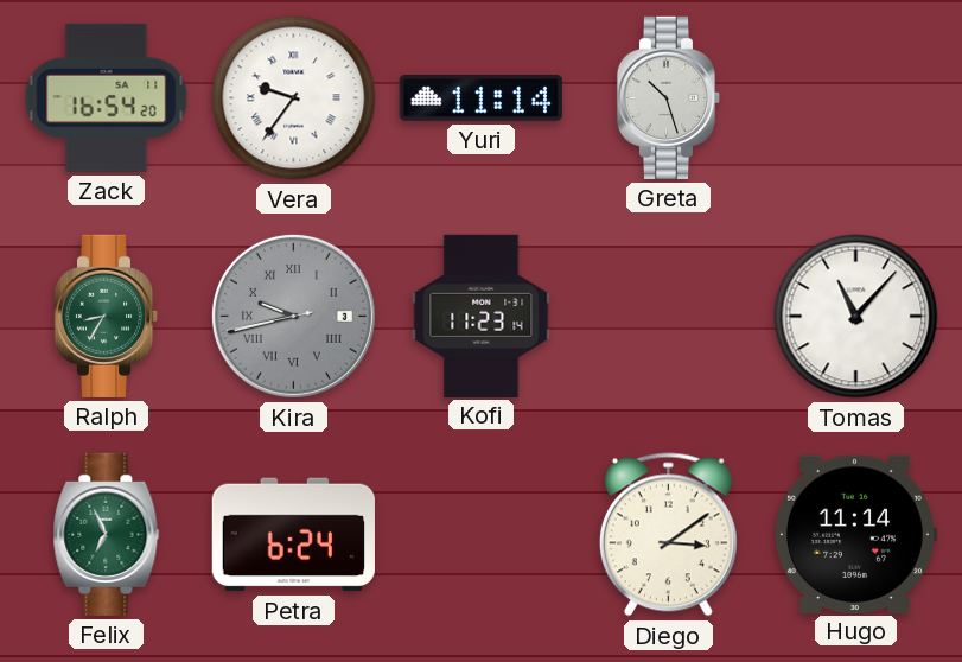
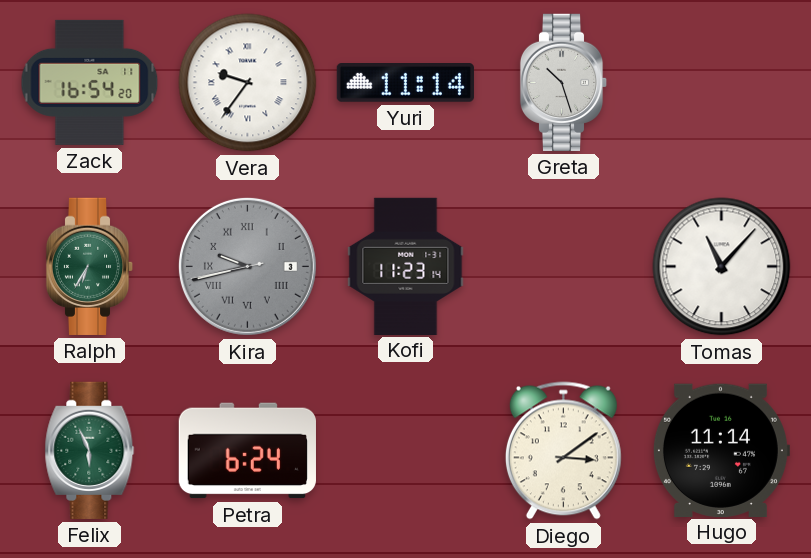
Ralph: 8:35 -> 6:35
Felix: 6:56 -> 5:56
